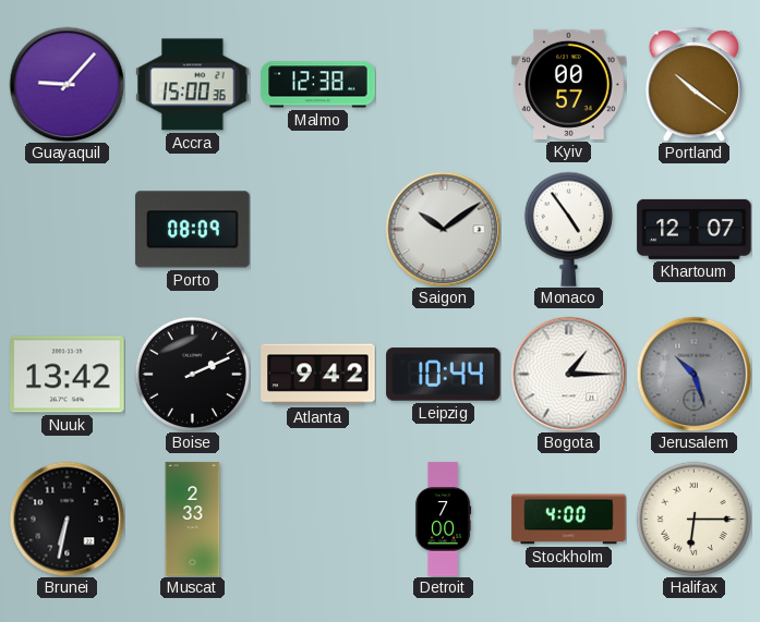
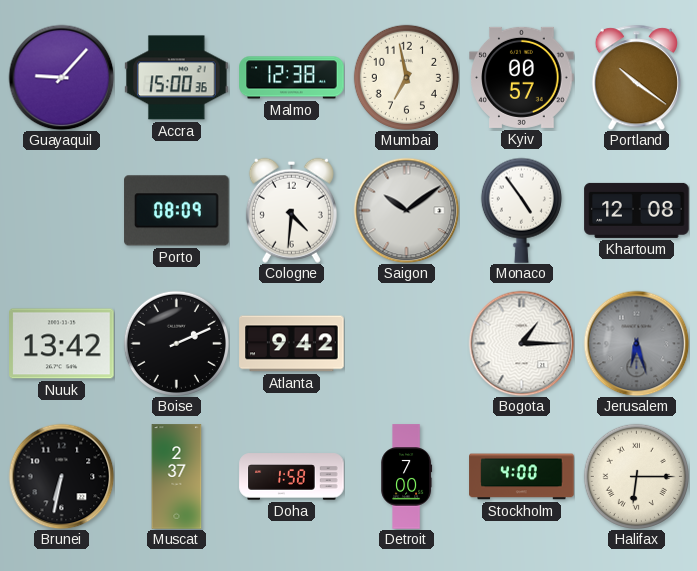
Mumbai: none -> 6:58
Cologne: none -> 4:31
Khartoum: 12:07 -> 12:08
Leipzig: 10:44 -> none
Jerusalem: 10:27 -> 6:27
Muscat: 2:33 -> 2:37
Doha: none -> 1:58
